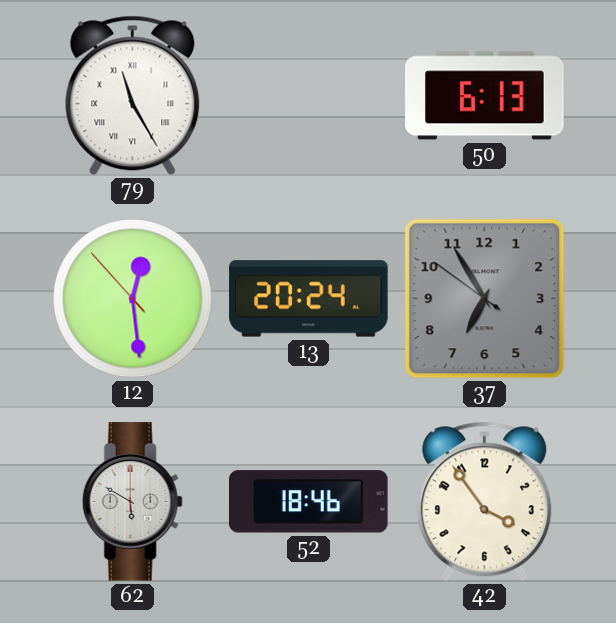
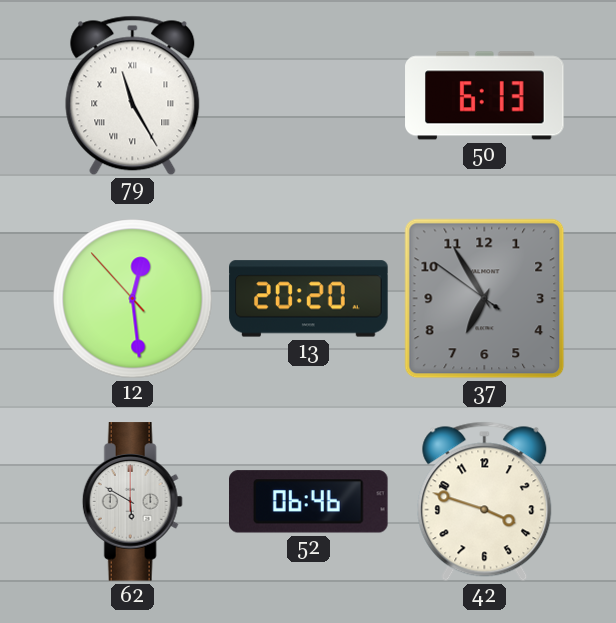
13: 20:24 -> 20:20
52: 18:46 -> 06:46
42: 3:54 -> 3:48
